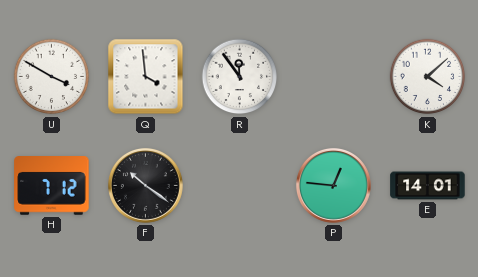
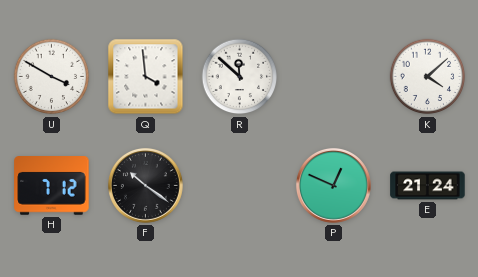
R: 11:54 -> 11:52
P: 12:46 -> 12:49
E: 14:01 -> 21:24
